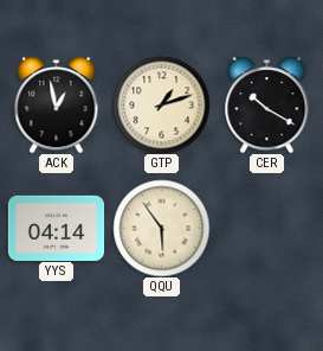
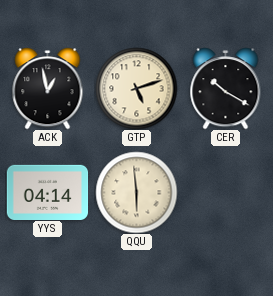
GTP: 1:12 -> 5:12
QQU: 5:54 -> 5:59
